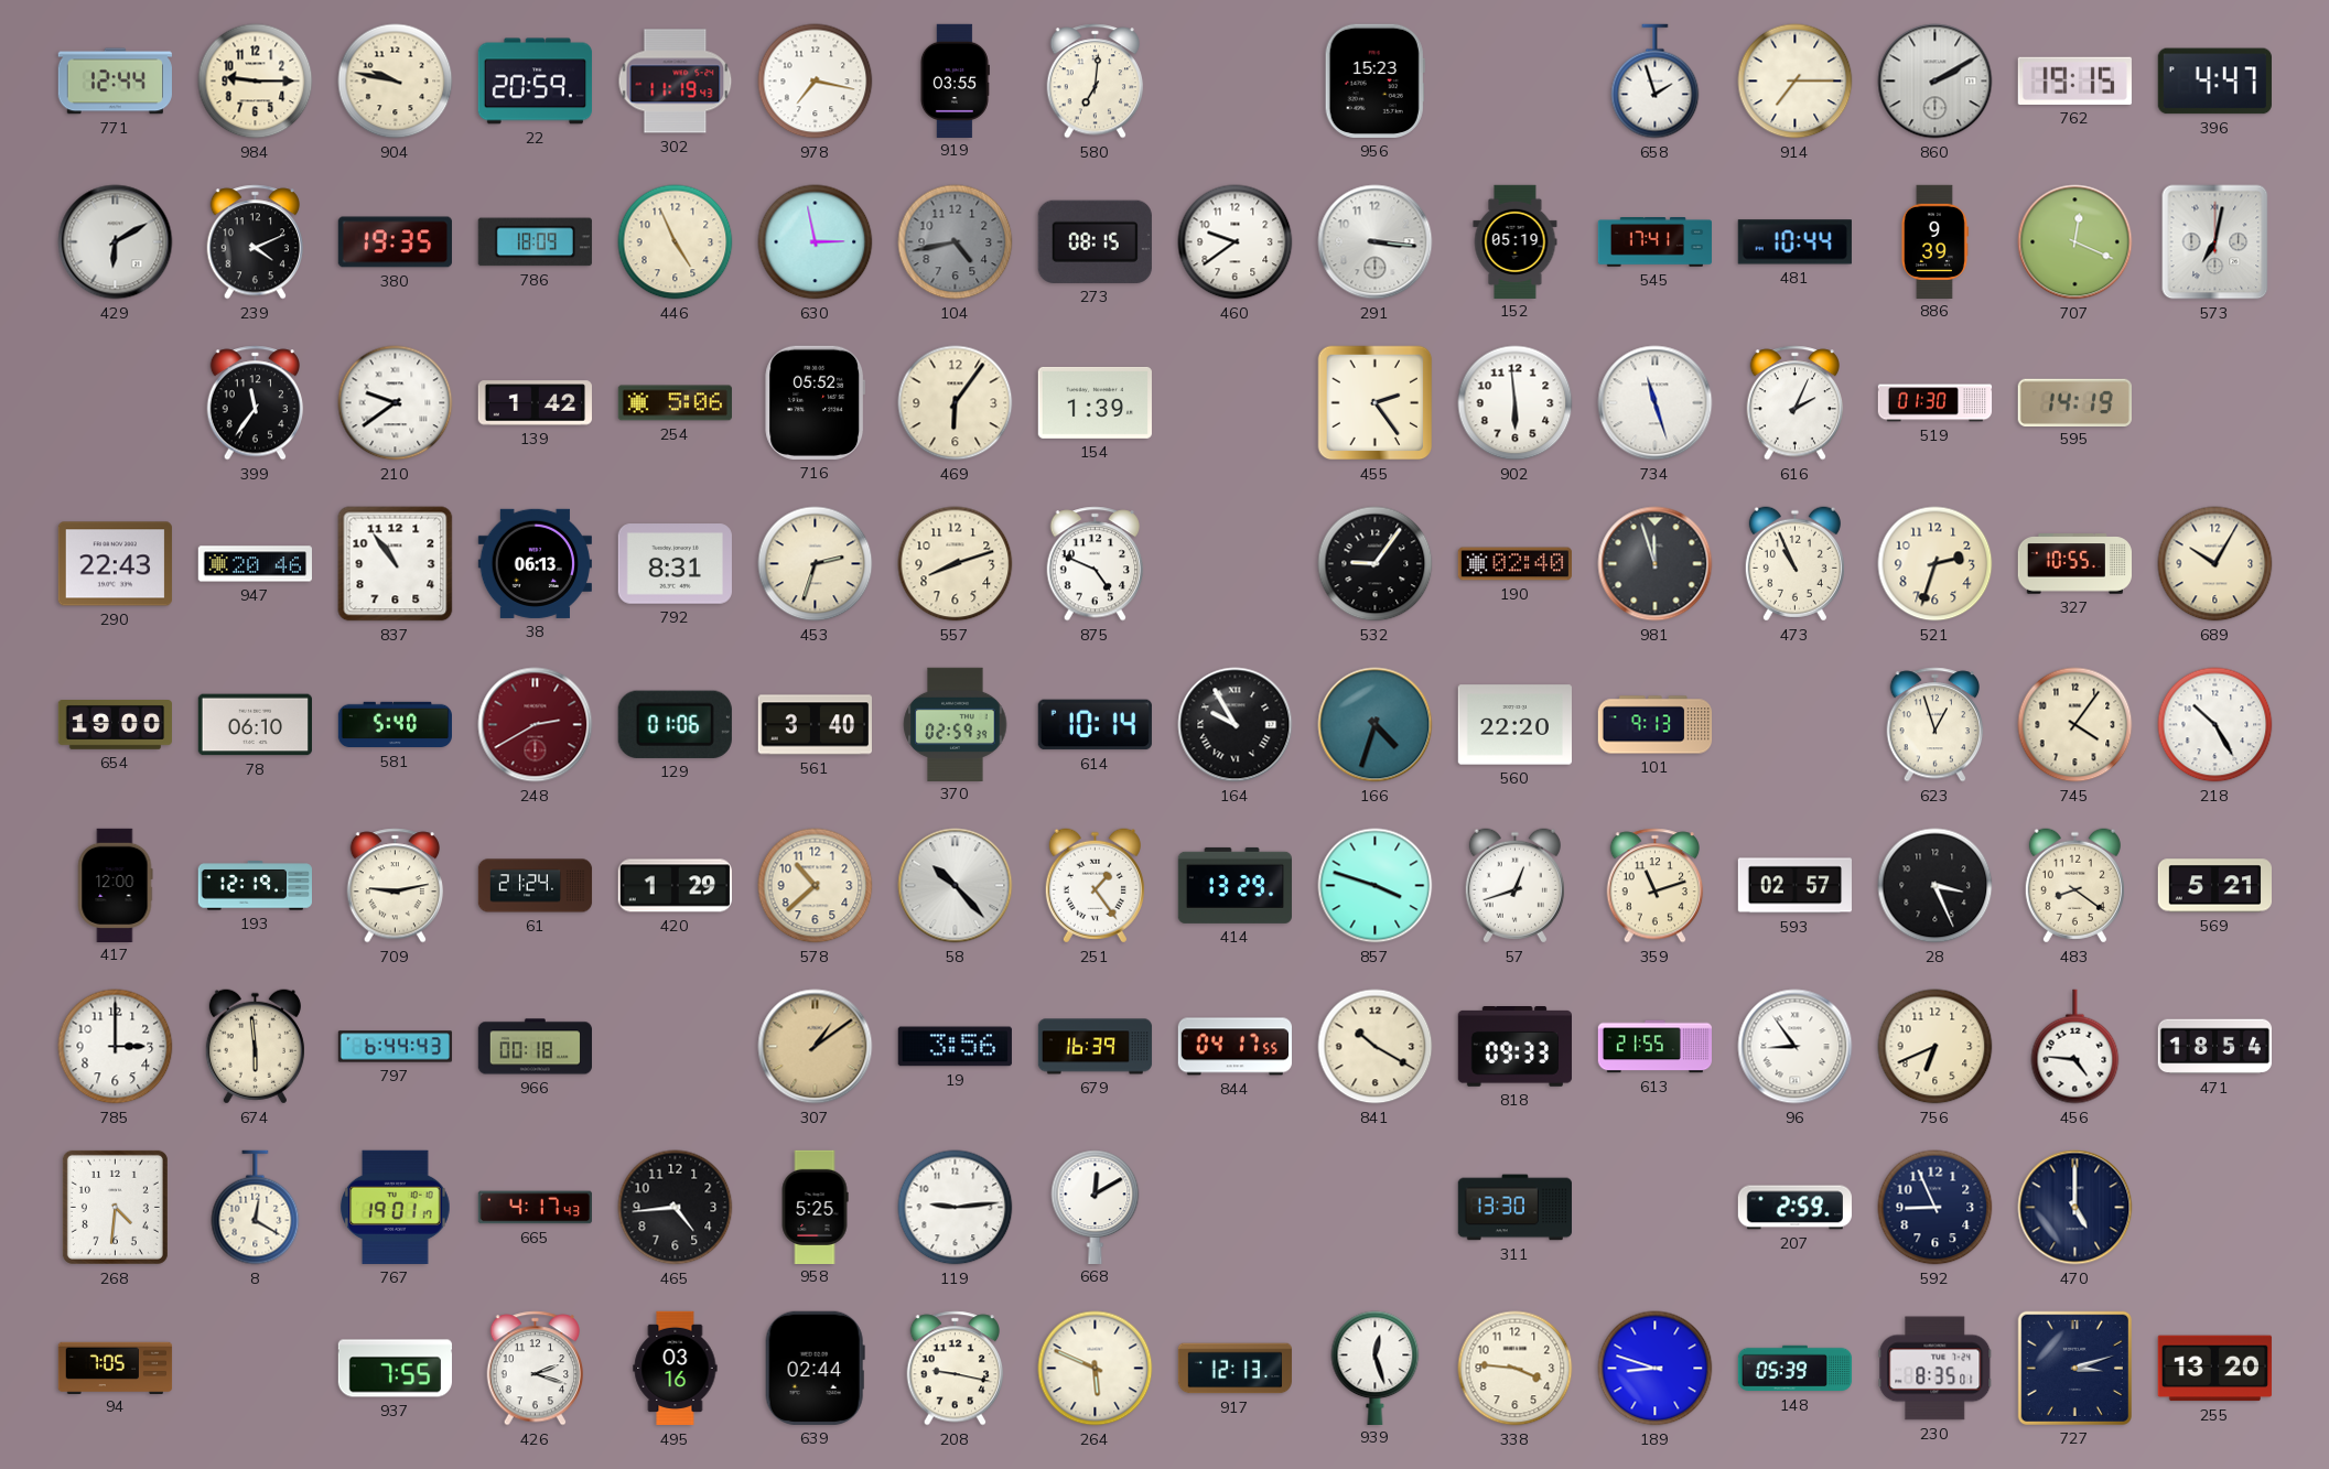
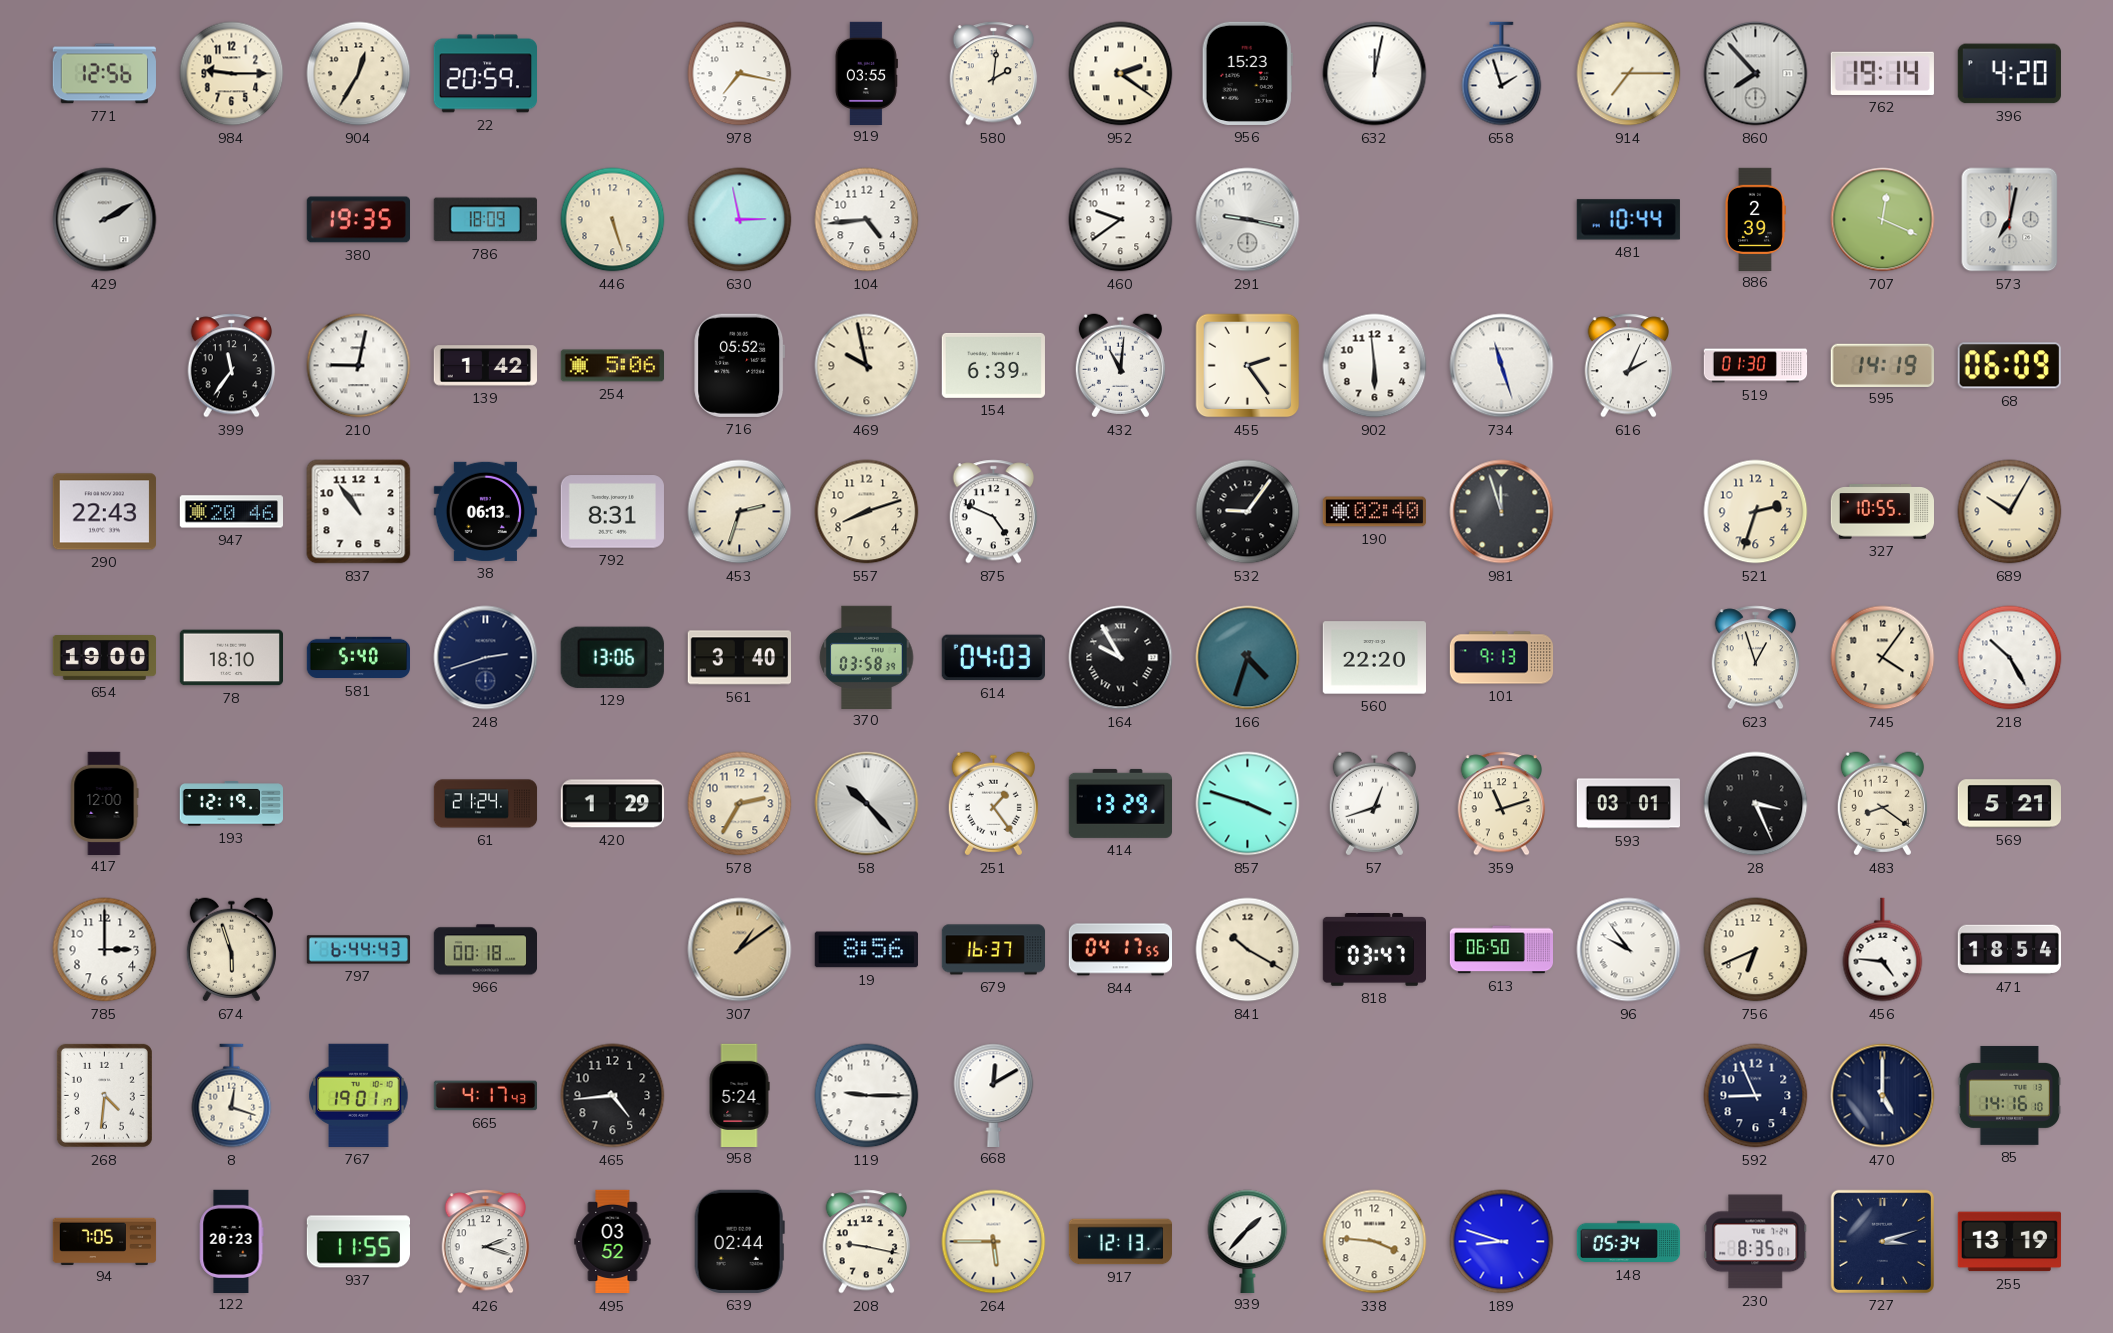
771: 12:44 -> 12:56
904: 9:47 -> 12:35
302: 11:19 -> none
580: 7:01 -> 2:01
952: none -> 2:21
632: none -> 12:02
860: 2:10 -> 7:53
762: 19:15 -> 19:14
396: 4:47 -> 4:20
429: 6:10 -> 2:10
239: 4:11 -> none
446: 4:56 -> 5:27
104: 4:43 -> 4:44
104 dial: grey -> white
273: 08:15 -> none
291: 3:16 -> 9:17
152: 05:19 -> none
545: 17:41 -> none
886: 9:39 -> 2:39
210: 9:39 -> 9:02
469: 6:06 -> 9:58
154: 1:39 -> 6:39
432: none -> 11:01
68: none -> 06:09
473: 10:56 -> none
78: 06:10 -> 18:10
248: 2:40 -> 2:42
248 dial: burgundy -> navy
129: 01:06 -> 13:06
370: 02:59 -> 03:58
614: 10:14 -> 04:03
709: 9:13 -> none
578: 10:38 -> 2:35
593: 02:57 -> 03:01
674: 5:59 -> 5:57
19: 3:56 -> 8:56
679: 16:39 -> 16:37
818: 09:33 -> 03:47
613: 21:55 -> 06:50
96: 8:54 -> 9:54
8: 12:20 -> 12:18
958: 5:25 -> 5:24
119: 9:14 -> 9:15
311: 13:30 -> none
207: 2:59 -> none
85: none -> 14:16
122: none -> 20:23
937: 7:55 -> 11:55
495: 03:16 -> 03:52
264: 5:49 -> 5:45
939: 12:27 -> 1:37
148: 05:39 -> 05:34
255: 13:20 -> 13:19
